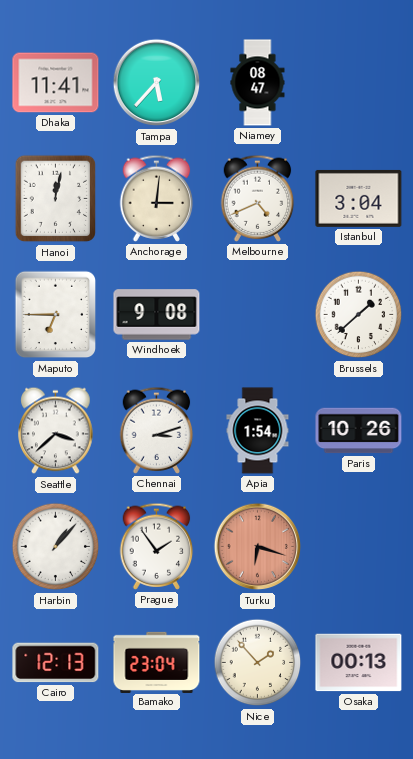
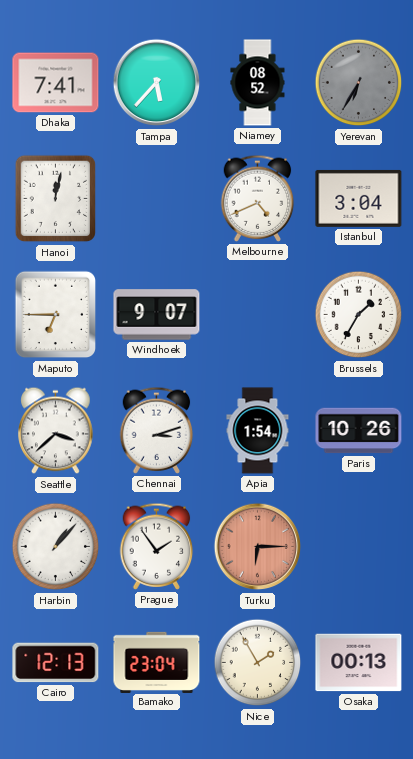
Dhaka: 11:41 -> 7:41
Niamey: 08:47 -> 08:52
Yerevan: none -> 6:35
Anchorage: 3:01 -> none
Windhoek: 9:08 -> 9:07
Brussels: 1:38 -> 1:35
Turku: 6:18 -> 6:15
Nice: 1:53 -> 1:55
